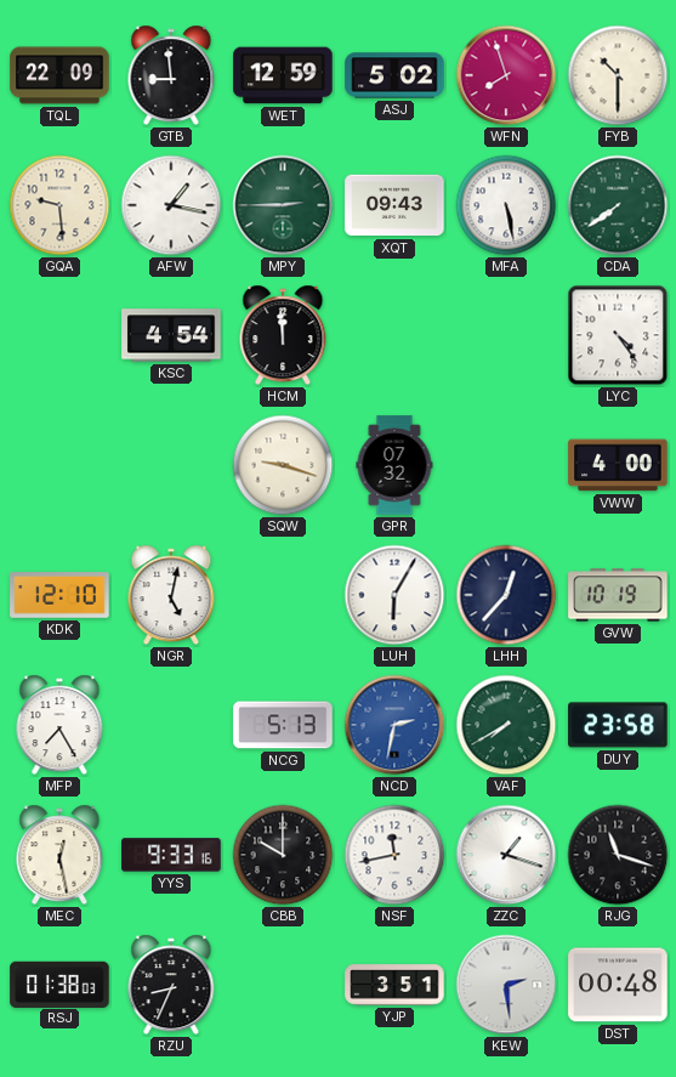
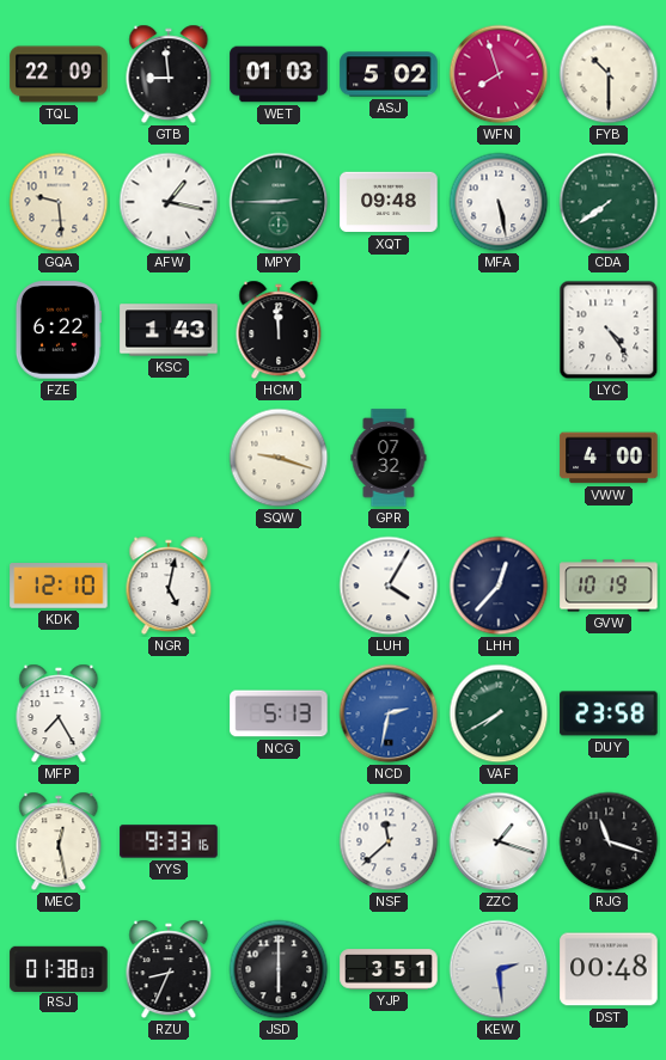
WET: 12:59 -> 01:03
XQT: 09:43 -> 09:48
FZE: none -> 6:22
KSC: 4:54 -> 1:43
LUH: 6:05 -> 4:05
CBB: 10:00 -> none
NSF: 11:43 -> 11:38
JSD: none -> 6:00
